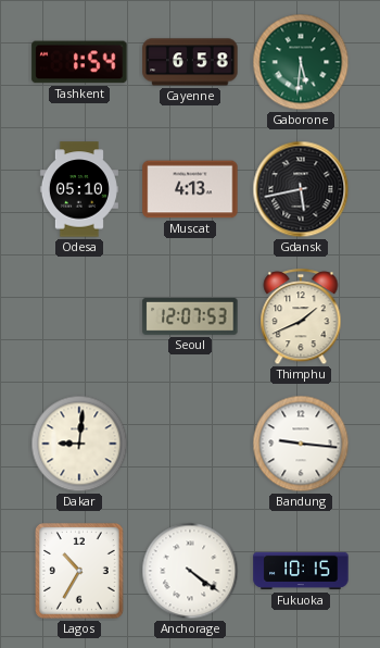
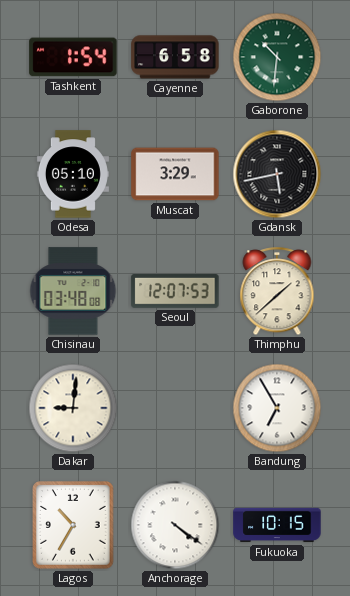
Gaborone: 5:31 -> 10:31
Muscat: 4:13 -> 3:29
Chisinau: none -> 03:48
Thimphu: 1:41 -> 1:38
Bandung: 9:16 -> 6:55
